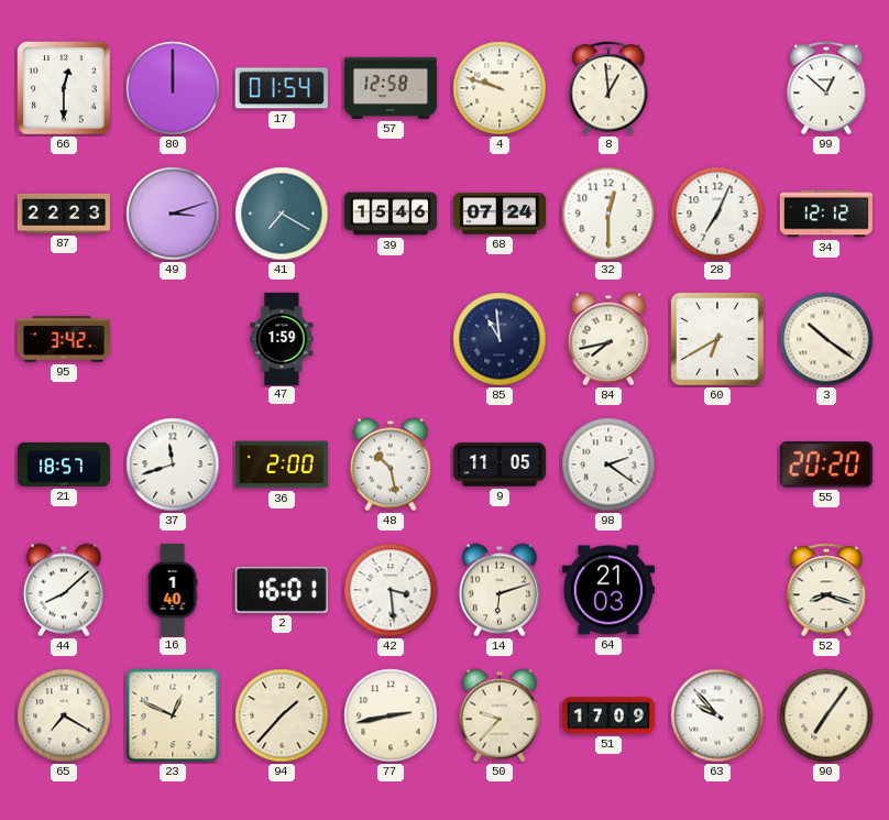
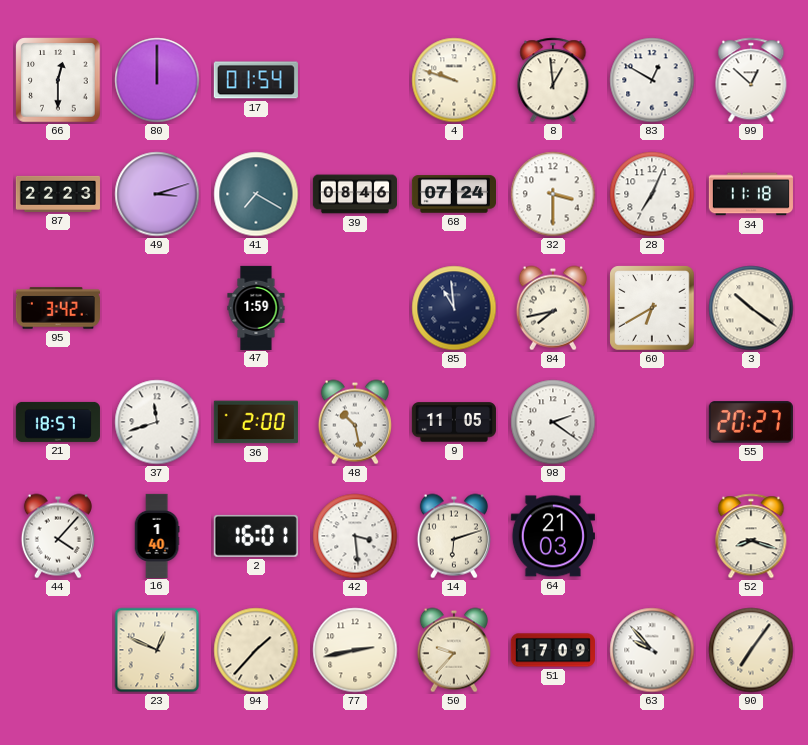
57: 12:58 -> none
83: none -> 12:50
39: 15:46 -> 08:46
32: 12:30 -> 3:30
34: 12:12 -> 11:18
55: 20:20 -> 20:27
44: 8:08 -> 4:07
65: 7:20 -> none
